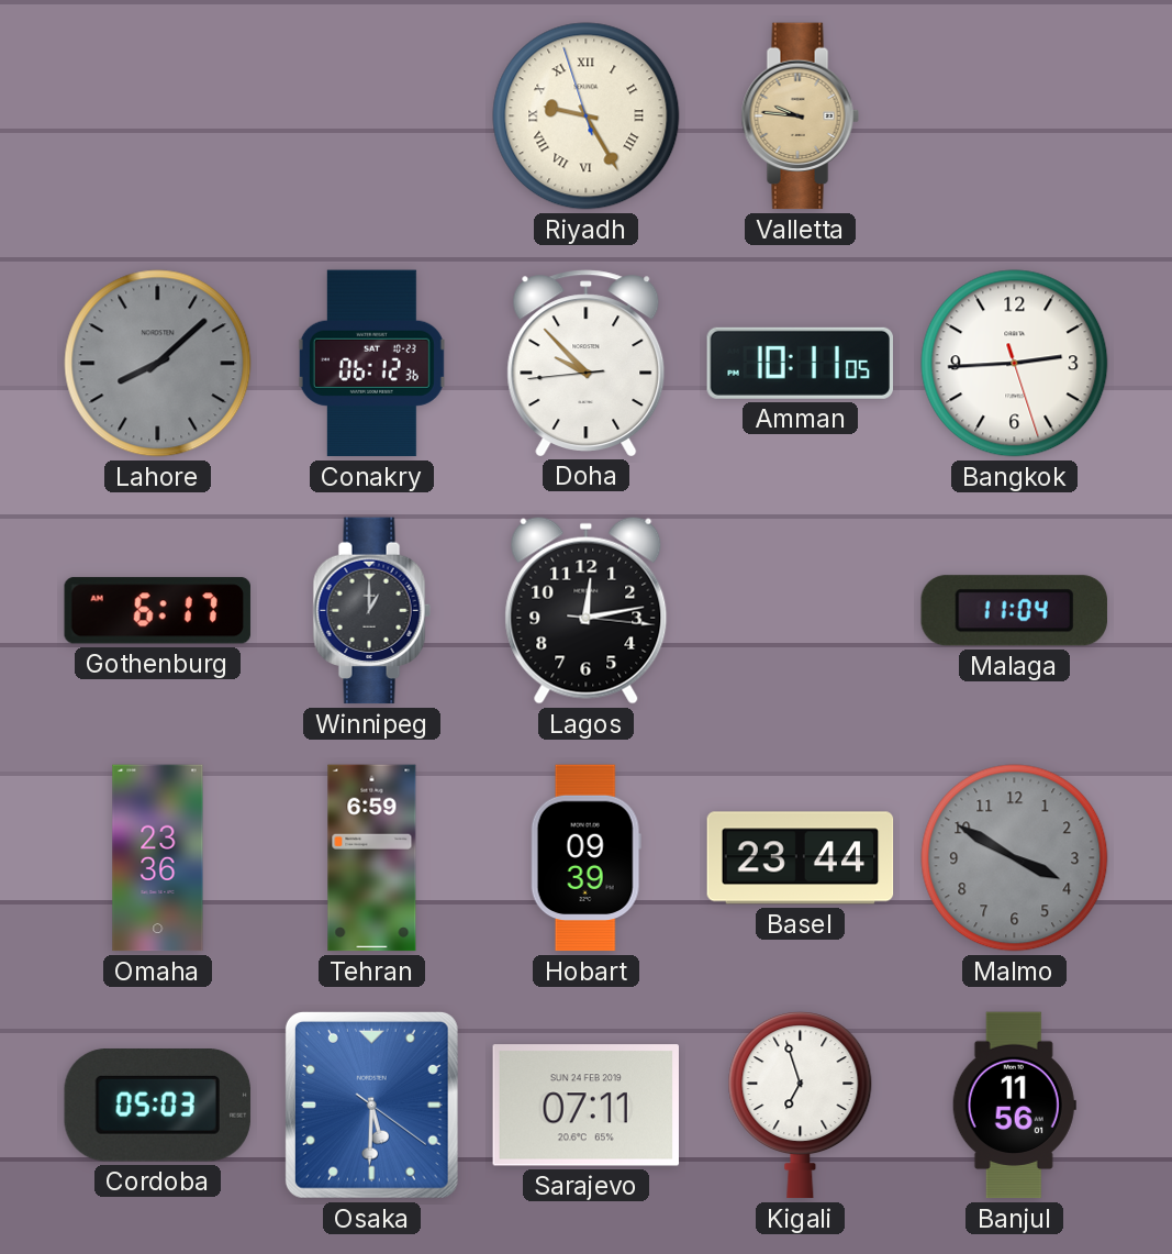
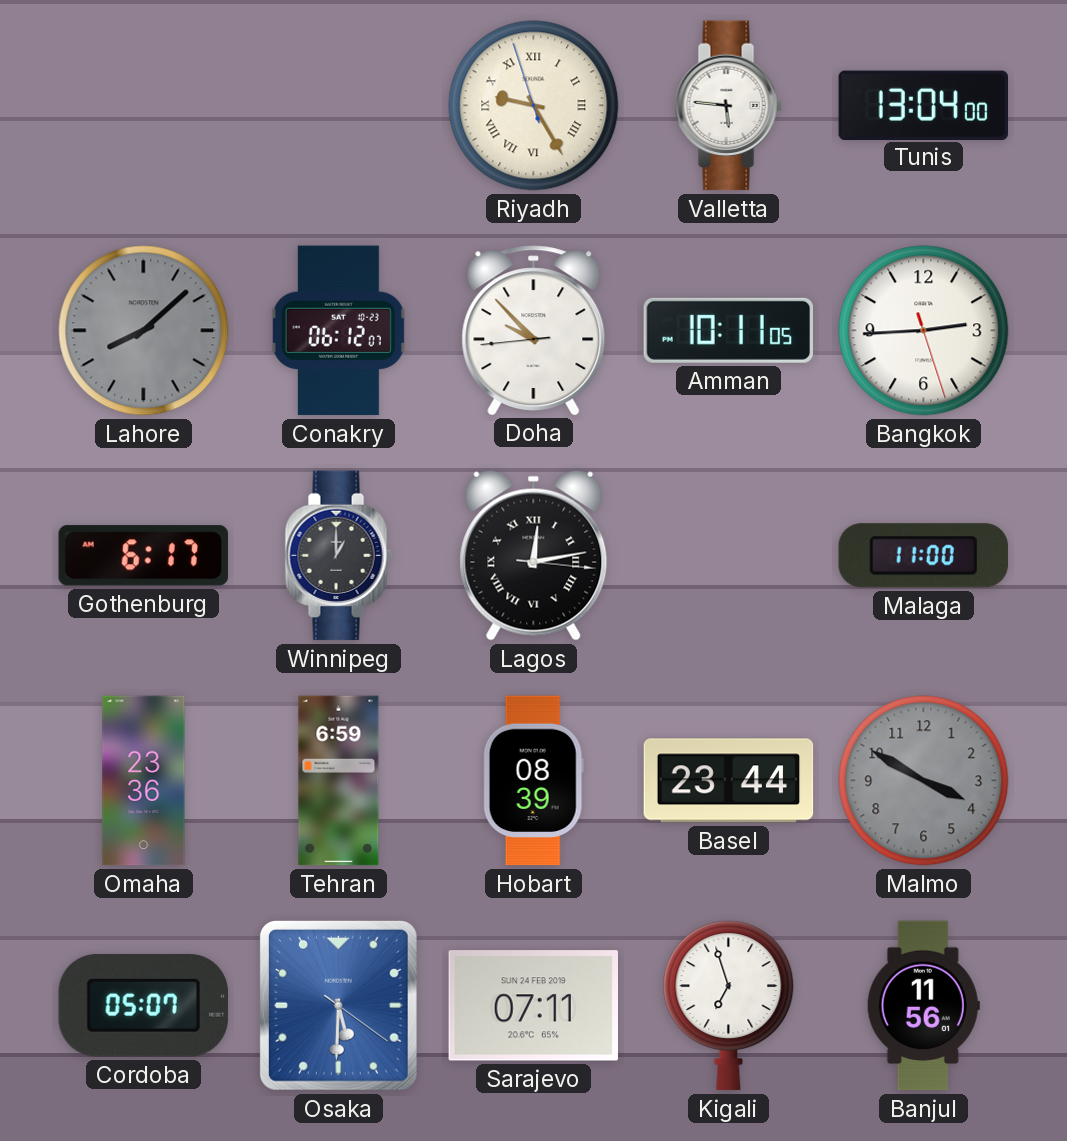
Valletta: 9:46 -> 5:46
Valletta dial: champagne -> white
Tunis: none -> 13:04
Conakry: 06:12:36 -> 06:12:07
Lagos numerals: Arabic -> Roman
Malaga: 11:04 -> 11:00
Hobart: 09:39 -> 08:39
Cordoba: 05:03 -> 05:07
